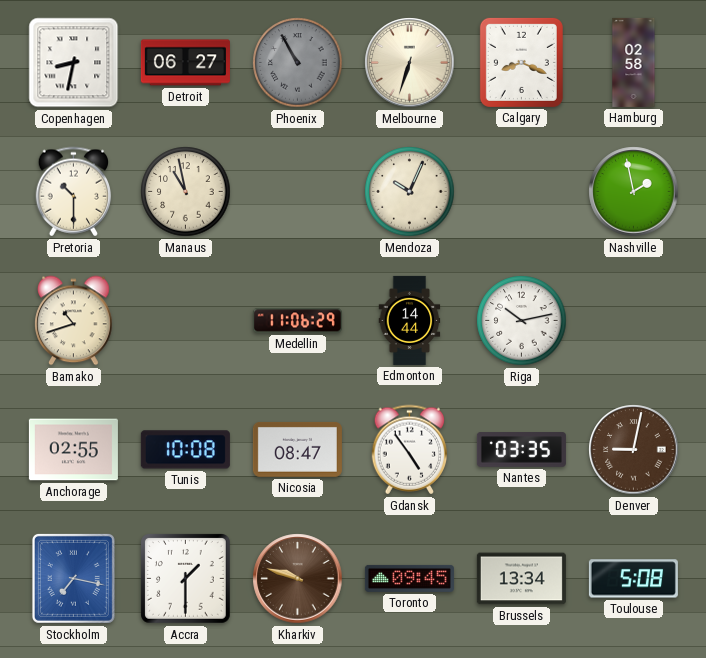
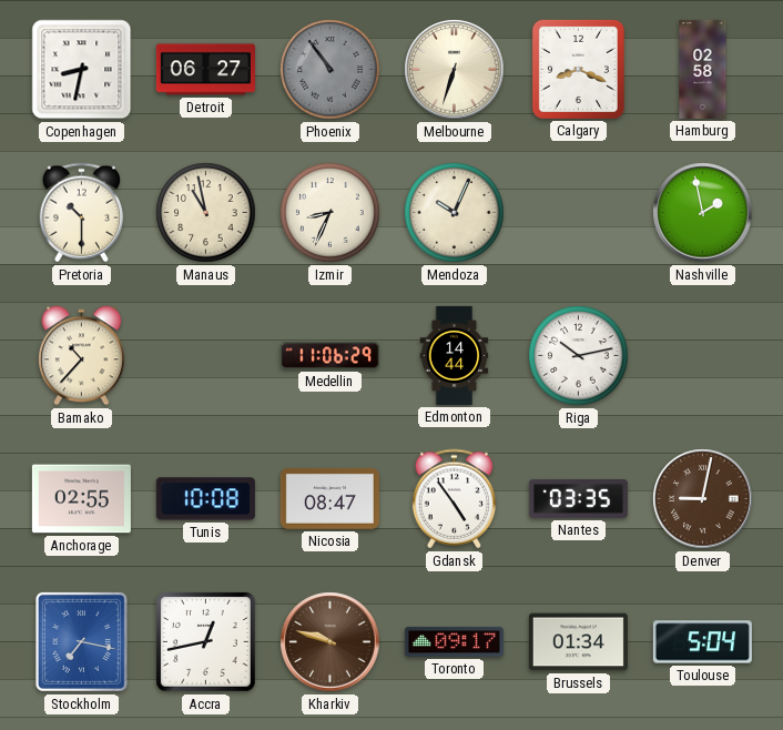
Phoenix: 10:55 -> 10:54
Izmir: none -> 8:34
Bamako: 10:42 -> 10:37
Accra: 1:30 -> 12:43
Toronto: 09:45 -> 09:17
Brussels: 13:34 -> 01:34
Toulouse: 5:08 -> 5:04
